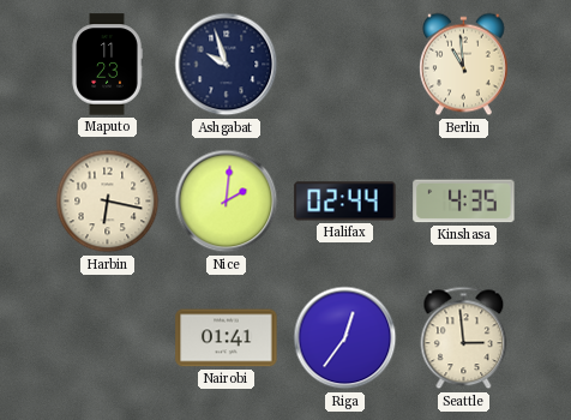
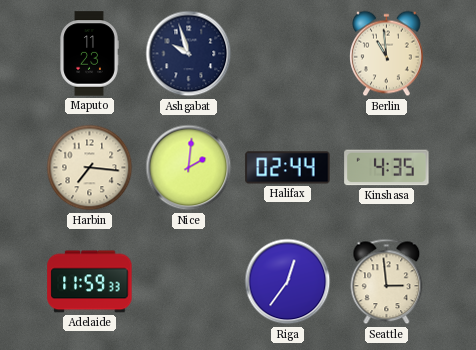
Harbin: 6:17 -> 7:16
Adelaide: none -> 11:59
Nairobi: 01:41 -> none
